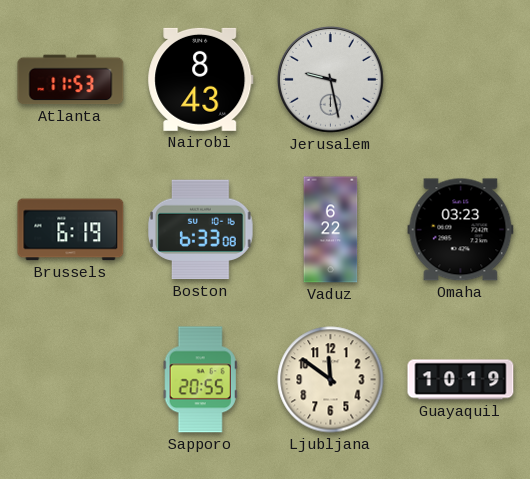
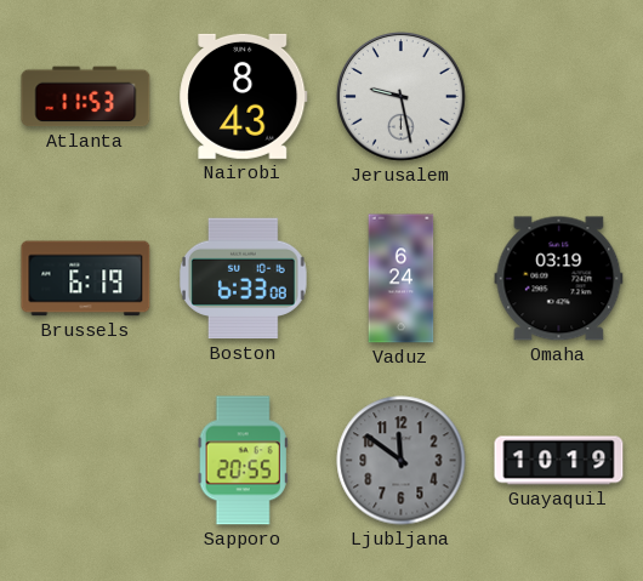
Vaduz: 6:22 -> 6:24
Omaha: 03:23 -> 03:19
Ljubljana dial: cream -> grey
